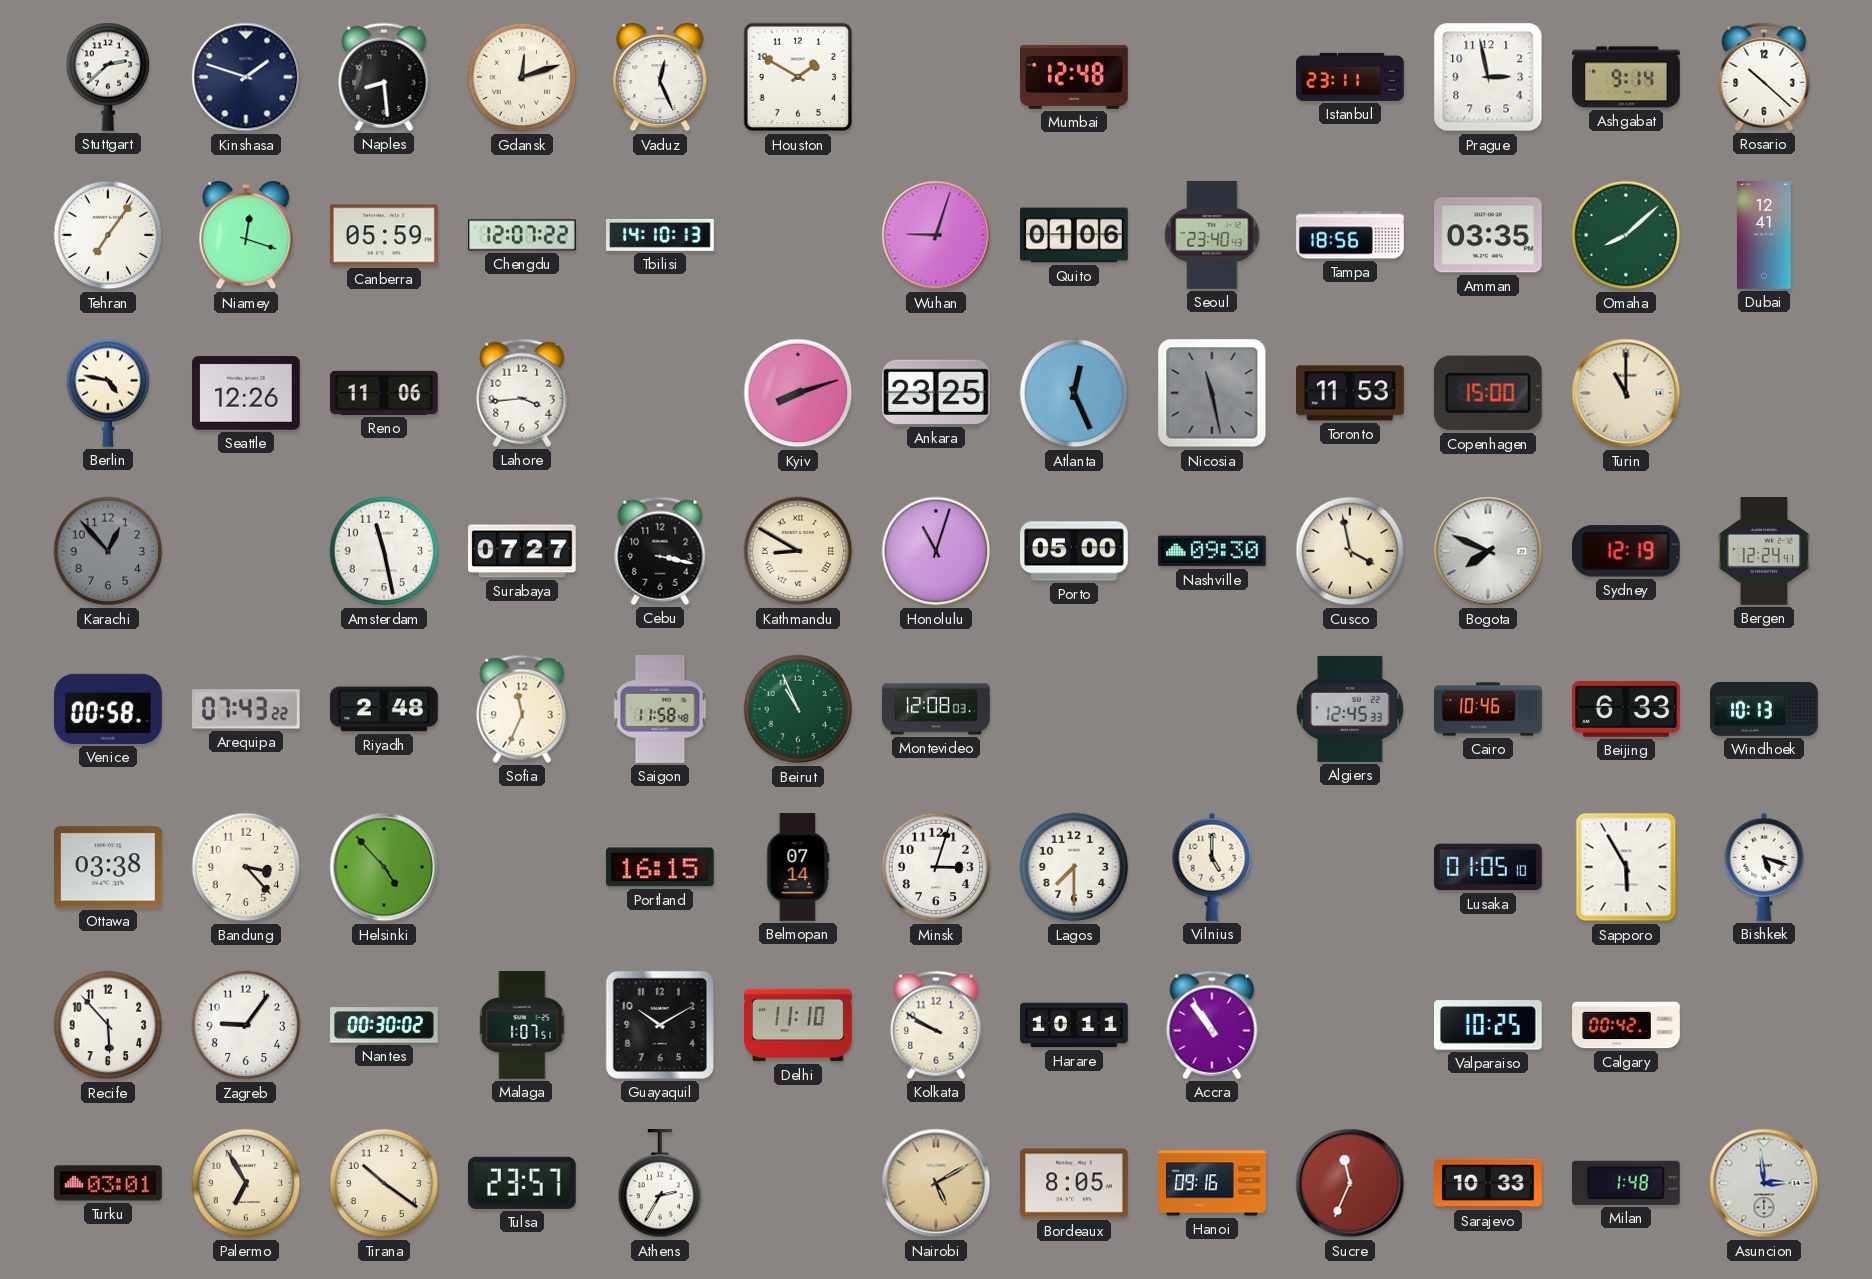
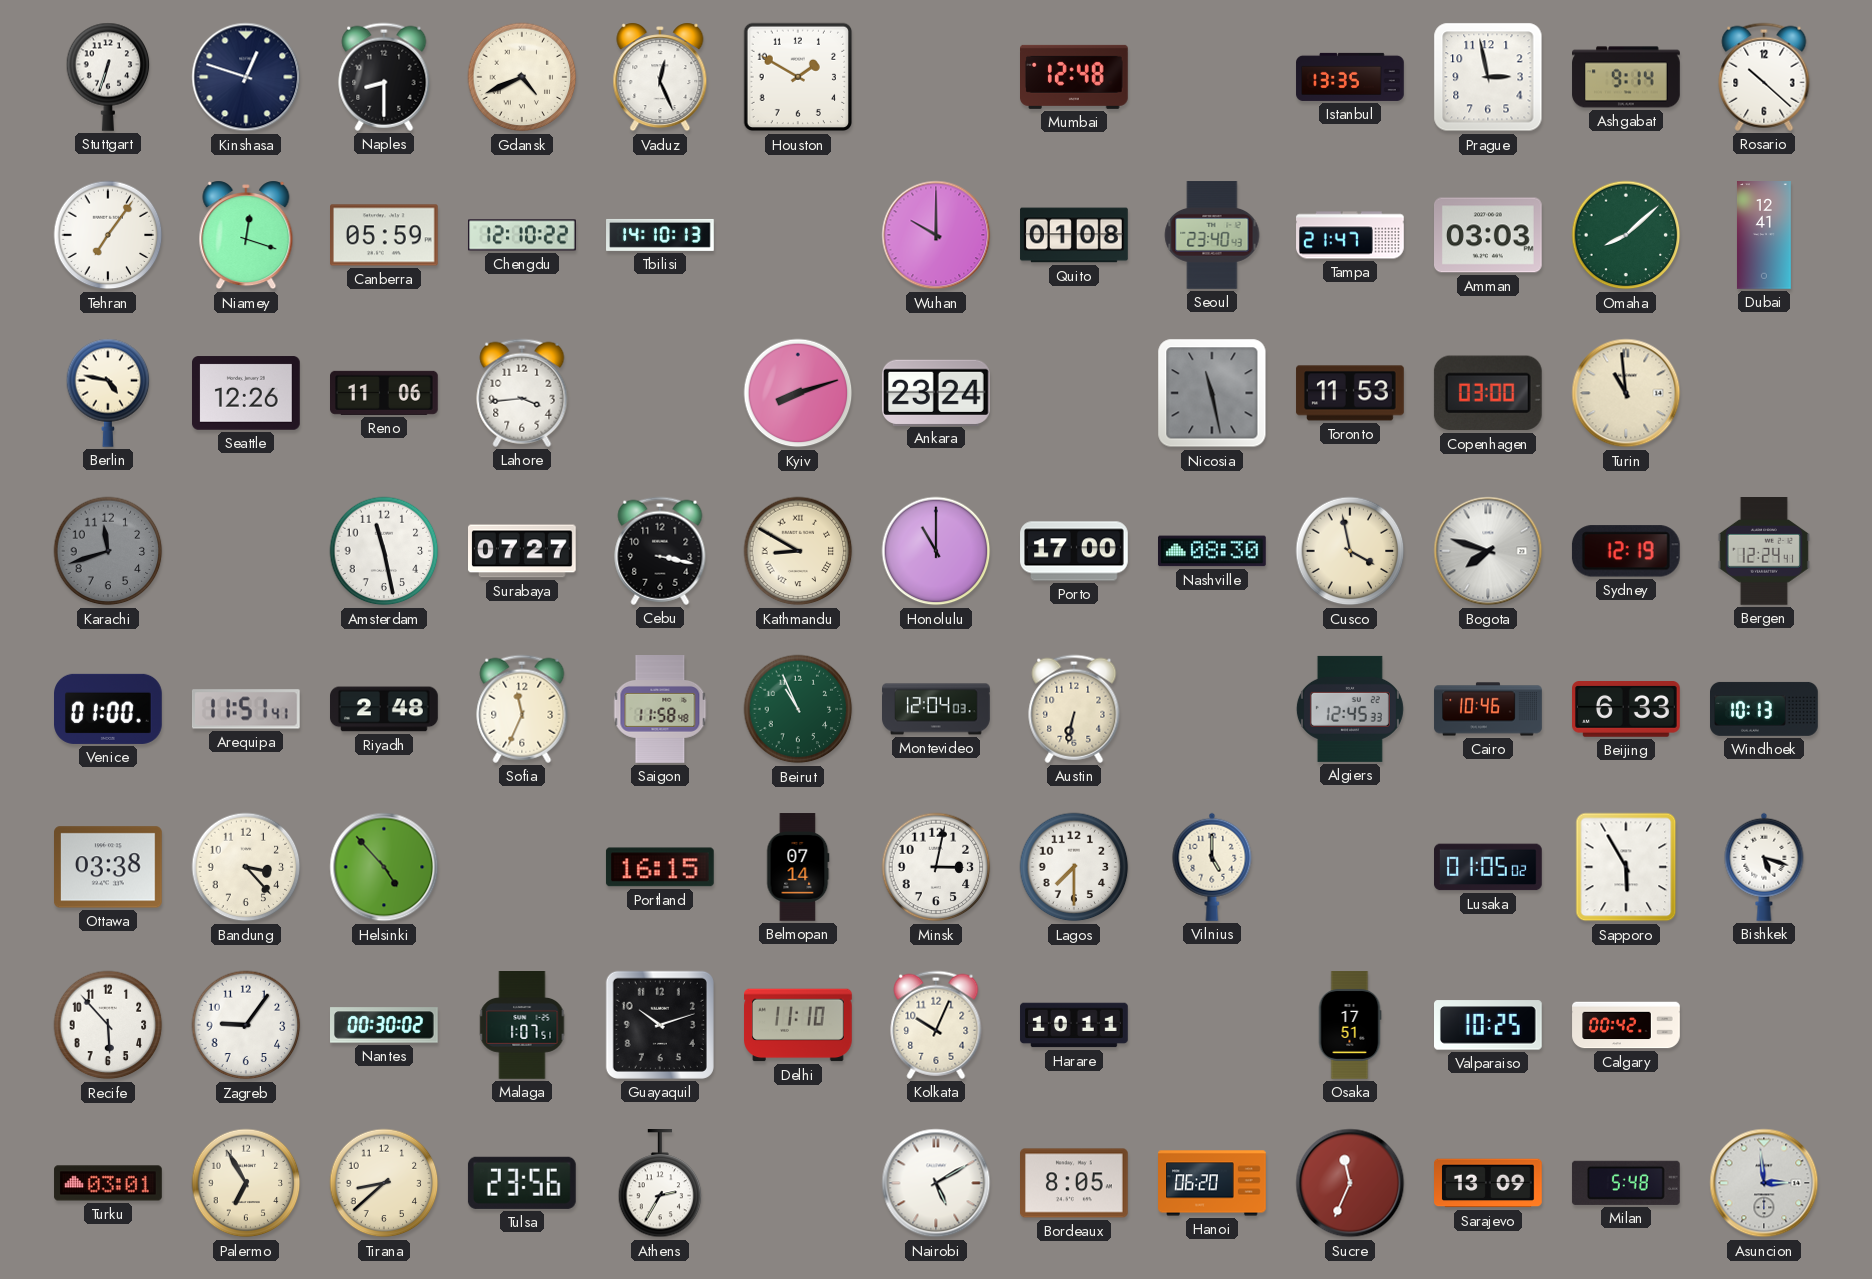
Stuttgart: 2:38 -> 6:33
Kinshasa: 1:48 -> 12:48
Naples: 8:29 -> 8:30
Gdansk: 12:12 -> 4:41
Istanbul: 23:11 -> 13:35
Chengdu: 12:07 -> 12:10
Wuhan: 9:03 -> 10:00
Quito: 01:06 -> 01:08
Tampa: 18:56 -> 21:47
Amman: 03:35 -> 03:03
Ankara: 23:25 -> 23:24
Atlanta: 12:26 -> none
Copenhagen: 15:00 -> 03:00
Turin: 11:00 -> 10:59
Karachi: 12:53 -> 11:42
Honolulu: 11:03 -> 11:00
Porto: 05:00 -> 17:00
Nashville: 09:30 -> 08:30
Bogota: 7:49 -> 7:48
Venice: 00:58 -> 01:00
Arequipa: 07:43 -> 11:51
Montevideo: 12:08 -> 12:04
Austin: none -> 6:32
Minsk: 3:03 -> 3:02
Lusaka: 01:05:10 -> 01:05:02
Guayaquil: 10:10 -> 10:12
Kolkata: 9:50 -> 10:04
Accra: 10:54 -> none
Osaka: none -> 17:51
Tirana: 10:21 -> 8:38
Tulsa: 23:57 -> 23:56
Nairobi dial: champagne -> white
Hanoi: 09:16 -> 06:20
Sarajevo: 10:33 -> 13:09
Milan: 1:48 -> 5:48
